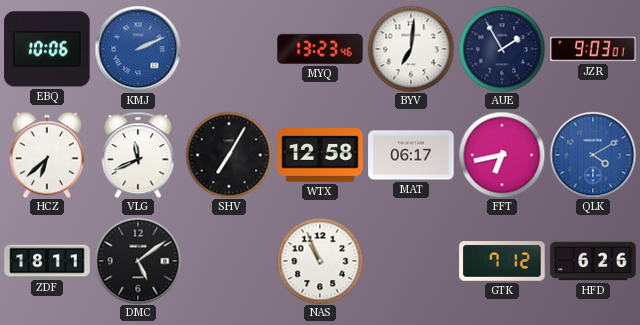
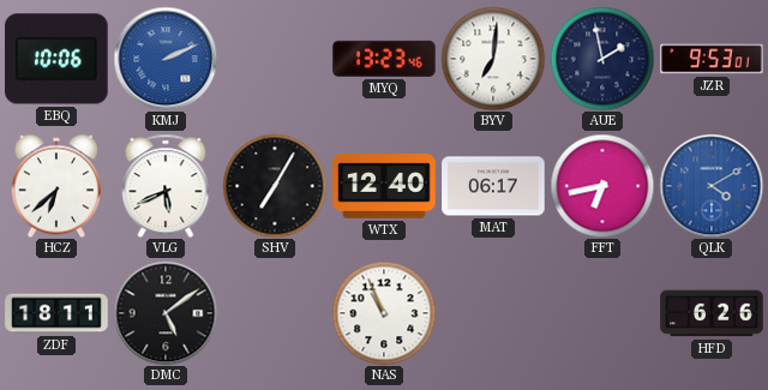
AUE: 1:55 -> 1:58
JZR: 9:03 -> 9:53
VLG: 11:41 -> 5:41
WTX: 12:58 -> 12:40
GTK: 7:12 -> none
